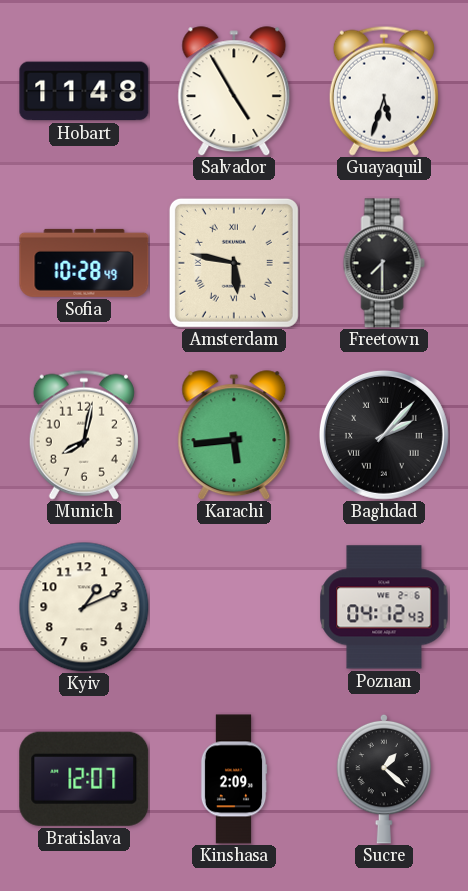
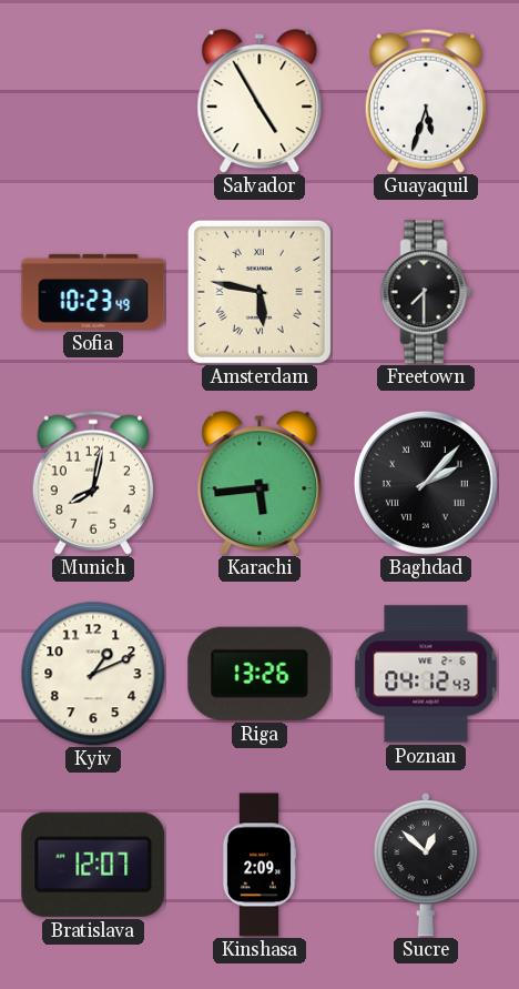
Hobart: 11:48 -> none
Sofia: 10:28 -> 10:23
Riga: none -> 13:26
Sucre: 1:22 -> 12:52
